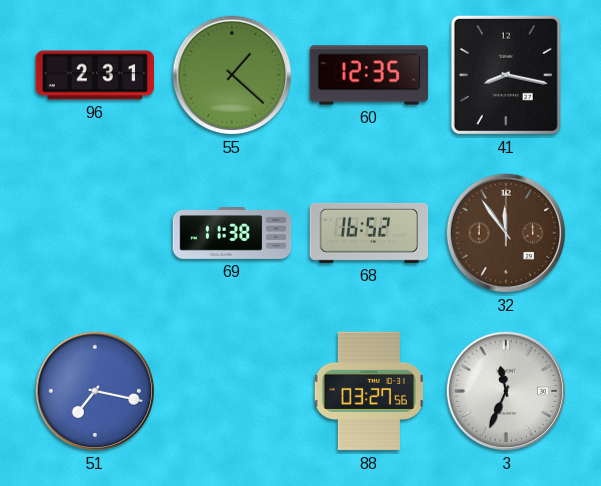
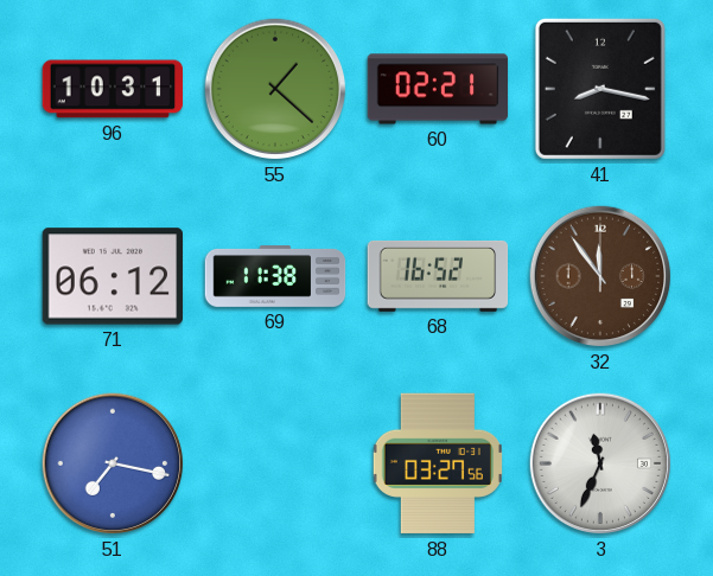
96: 2:31 -> 10:31
60: 12:35 -> 02:21
71: none -> 06:12
